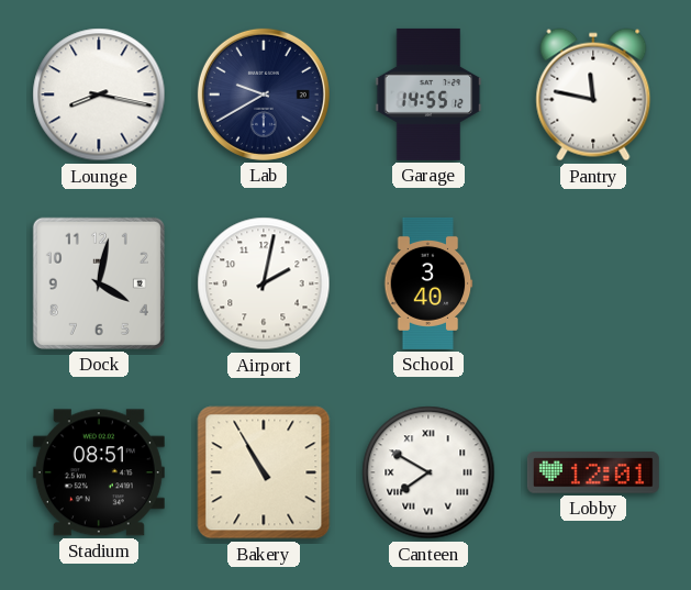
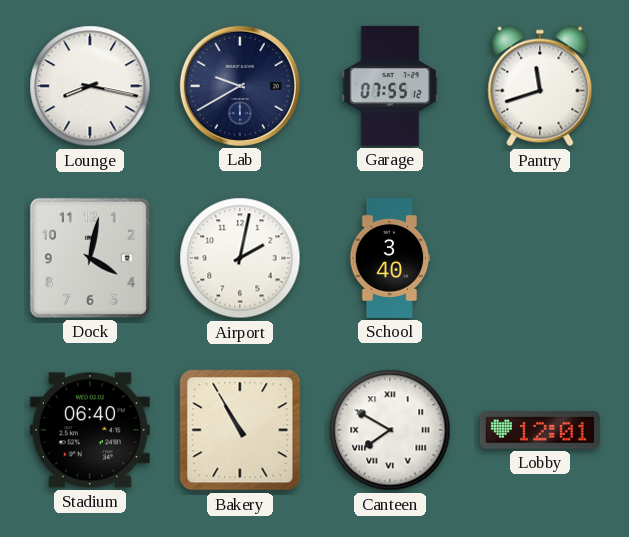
Garage: 14:55 -> 07:55
Pantry: 11:47 -> 11:42
Stadium: 08:51 -> 06:40
